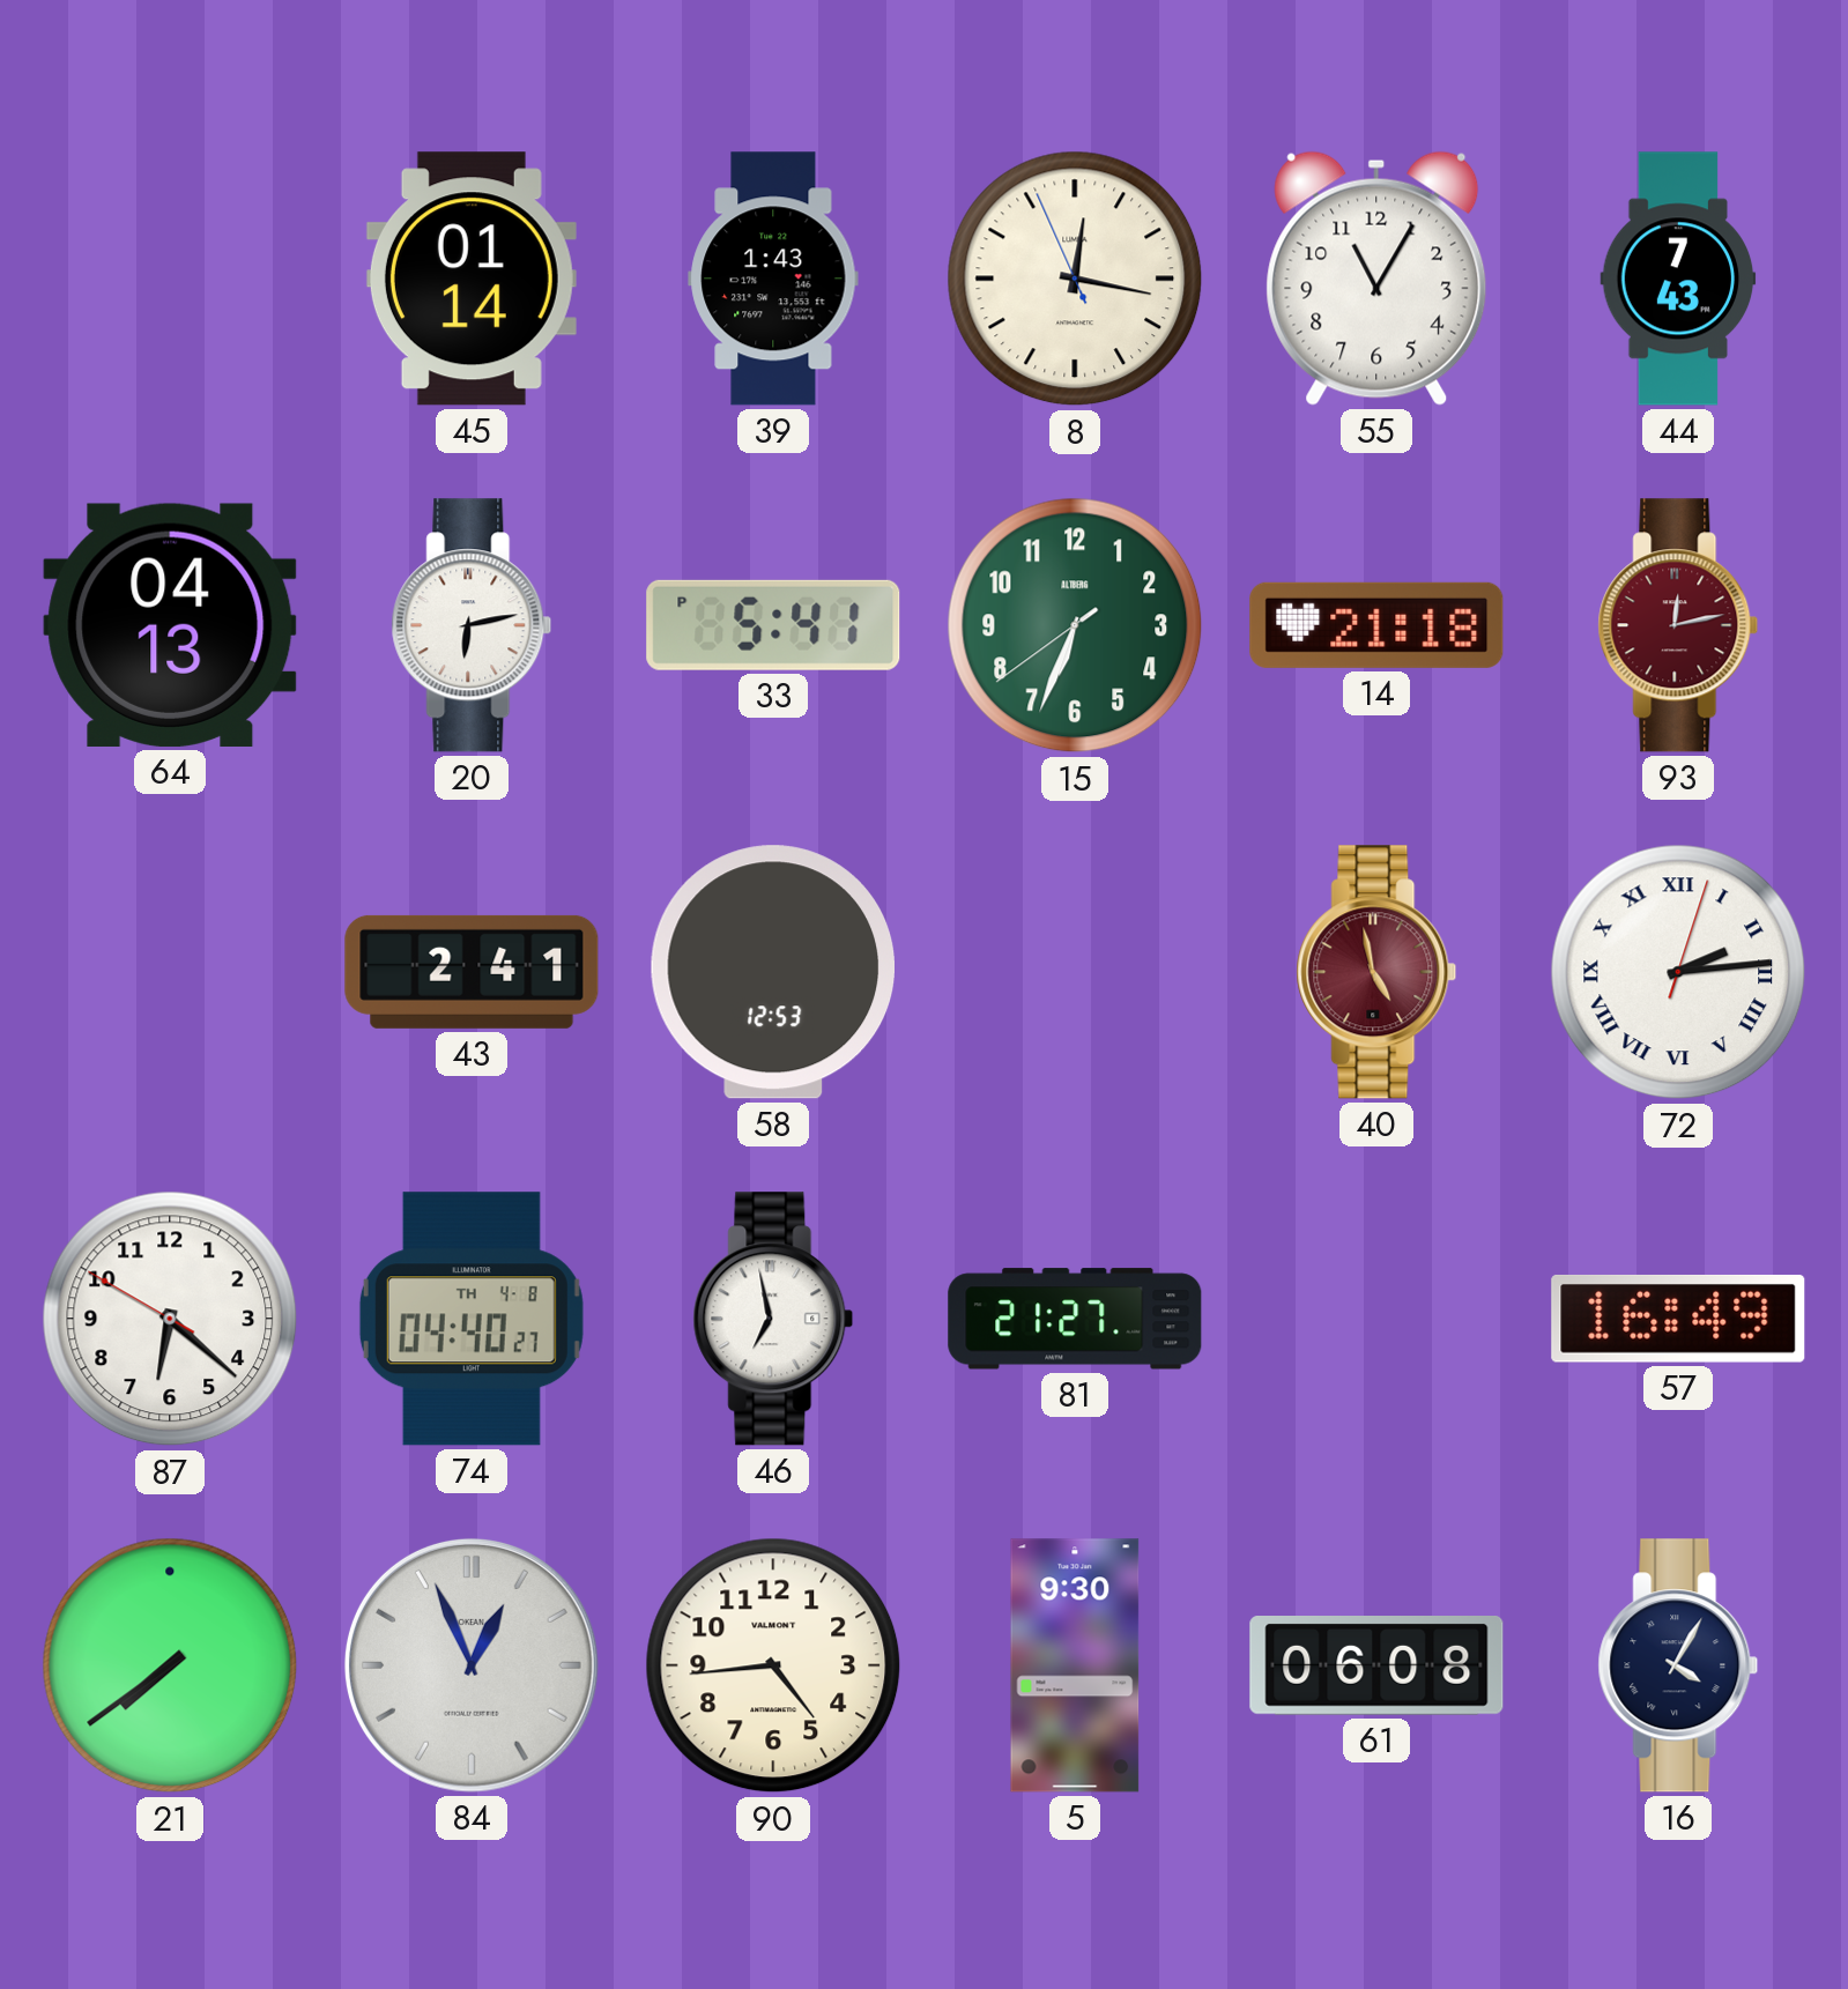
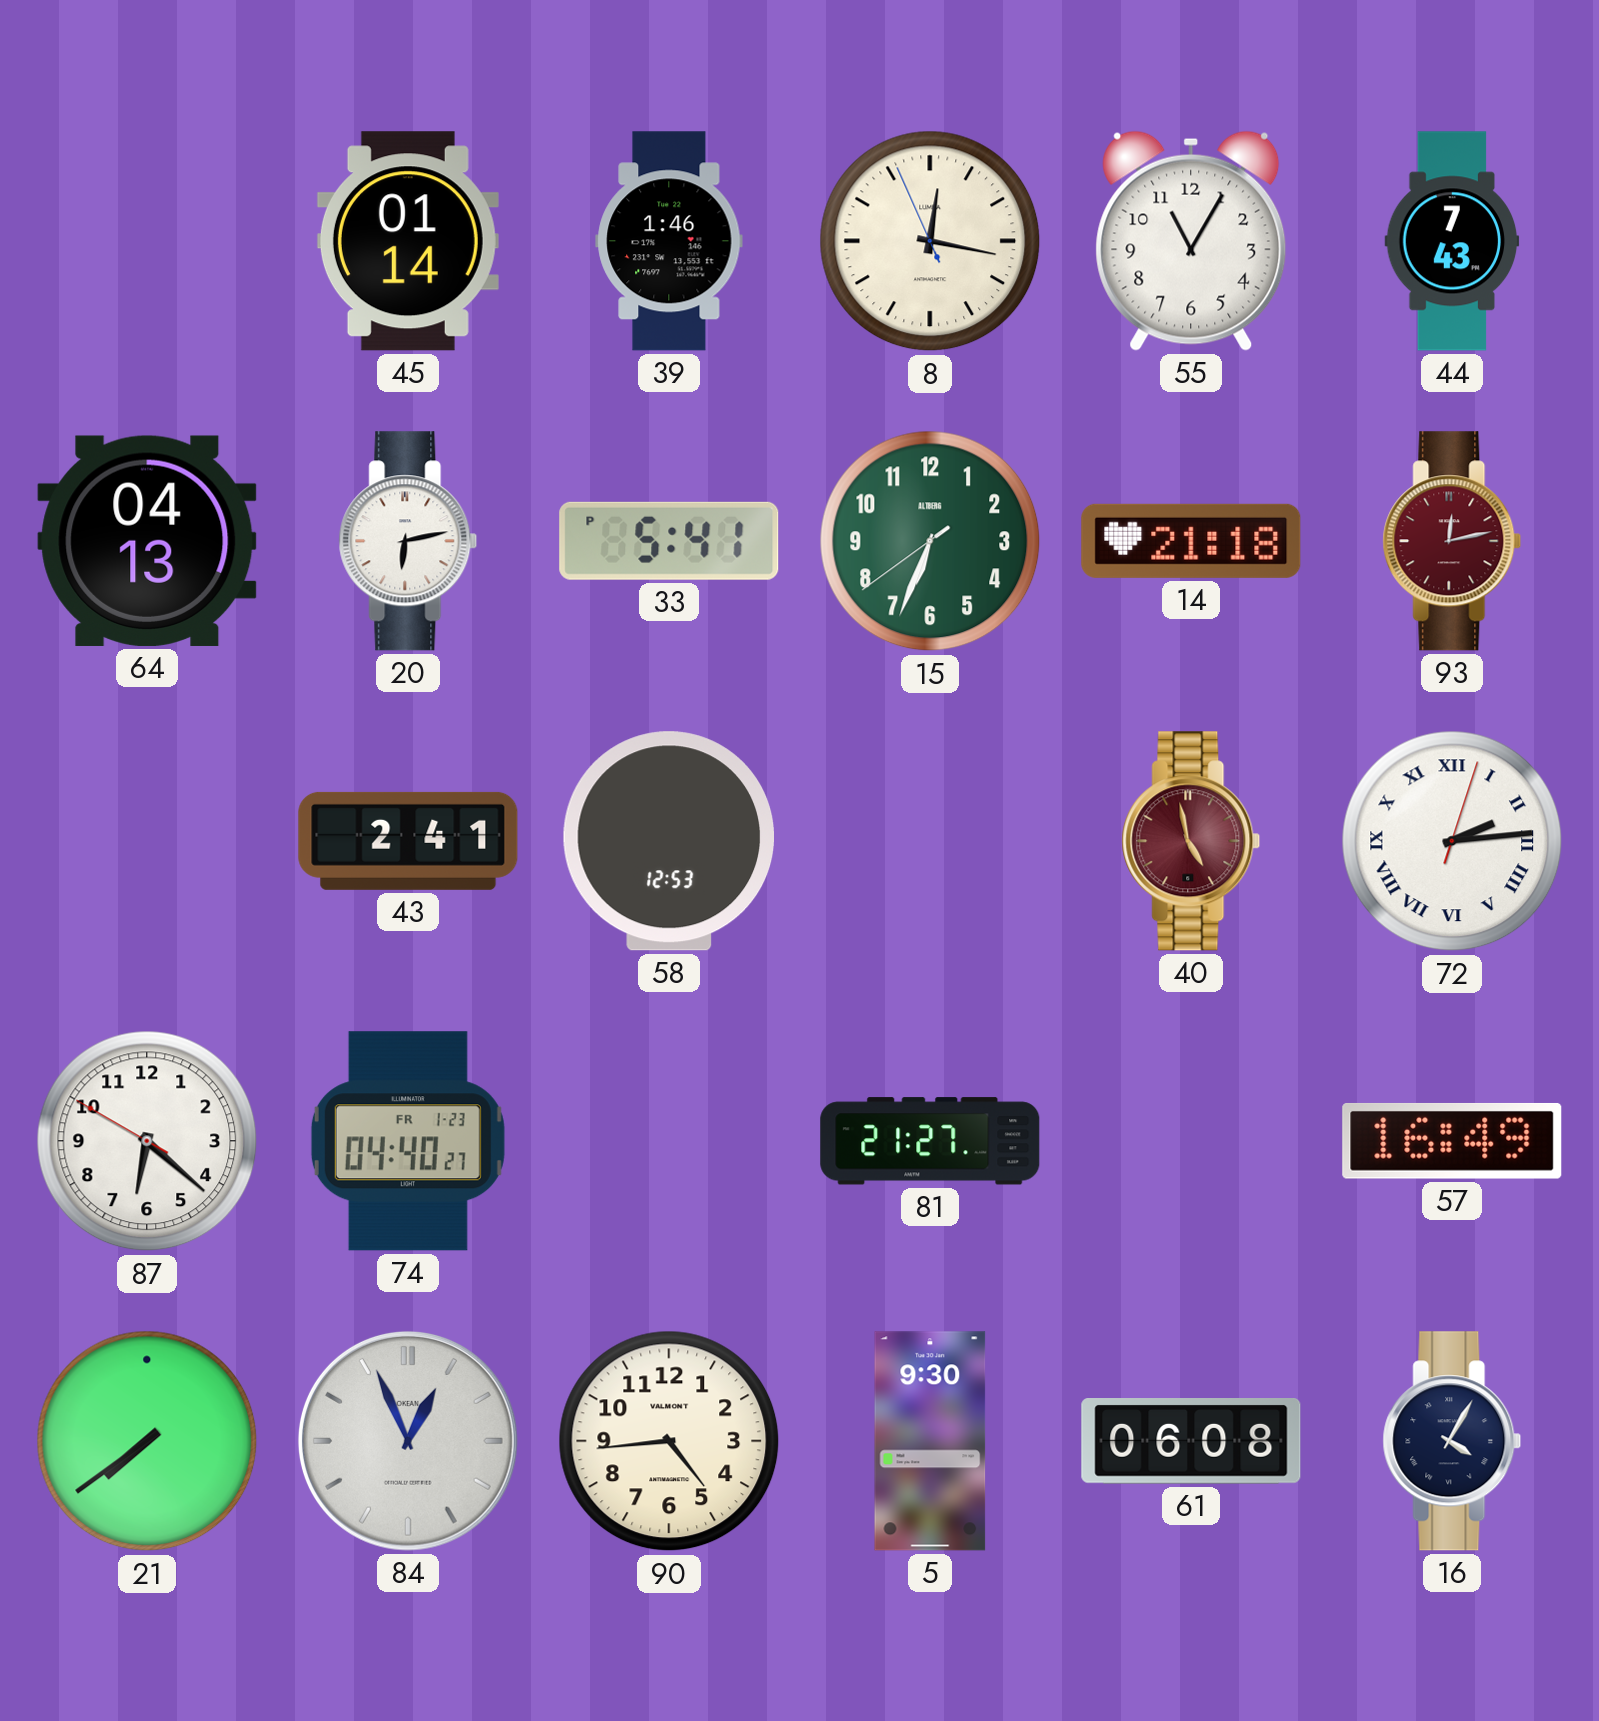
39: 1:43 -> 1:46
74 date: TH 4-8 -> FR 1-23
46: 6:58 -> none
